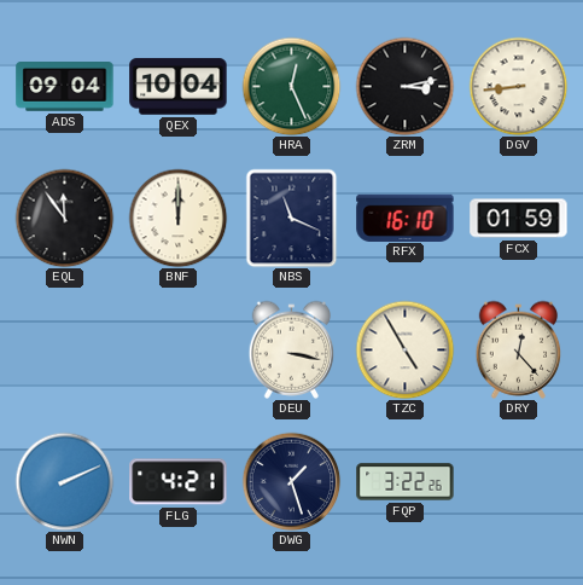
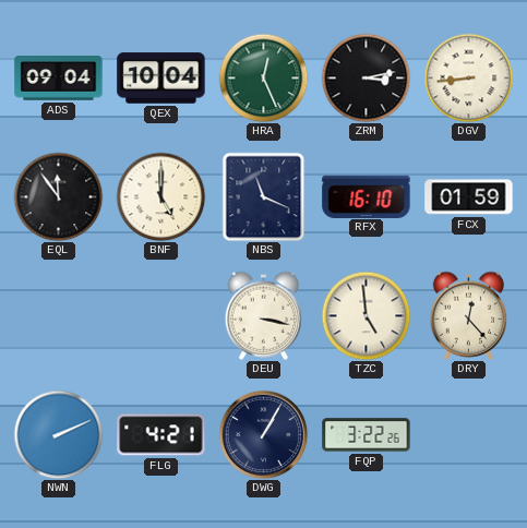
BNF: 12:00 -> 5:00
TZC: 4:55 -> 4:59
DWG: 1:27 -> 1:05
